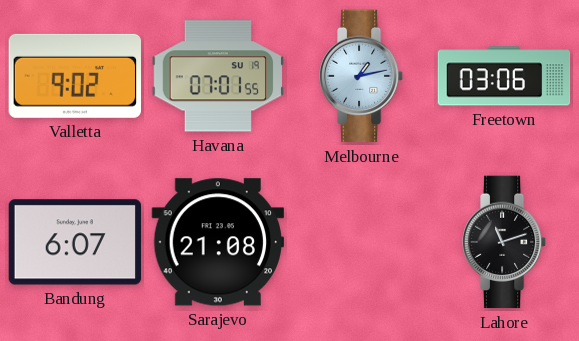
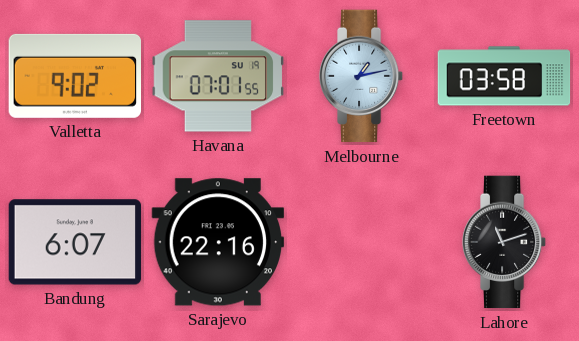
Freetown: 03:06 -> 03:58
Sarajevo: 21:08 -> 22:16
